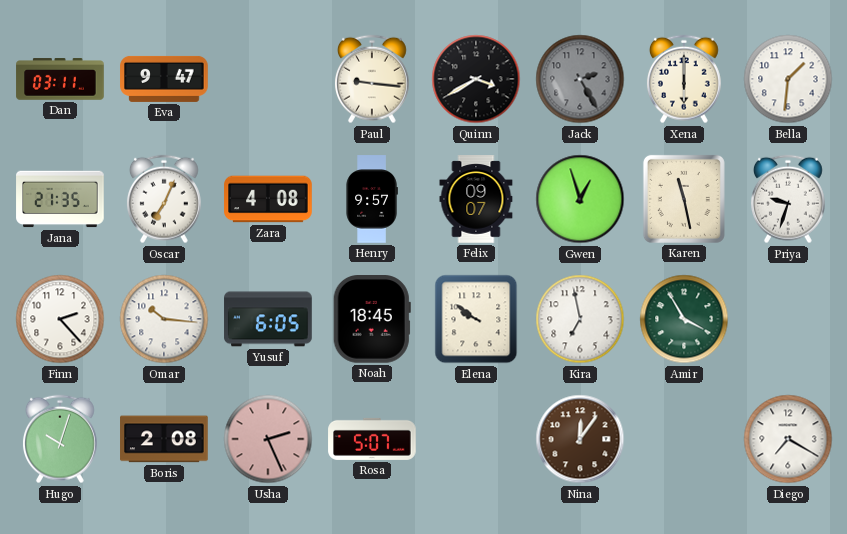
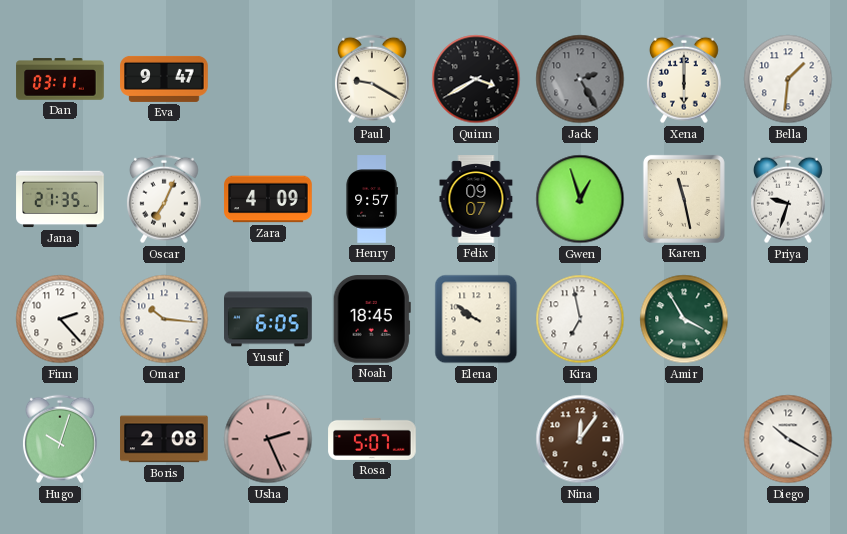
Paul: 9:16 -> 9:20
Zara: 4:08 -> 4:09
Diego: 7:20 -> 10:20
